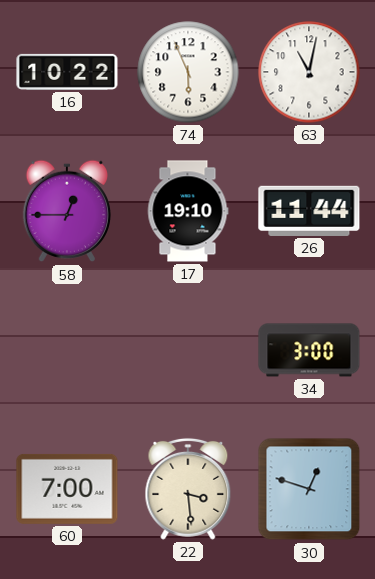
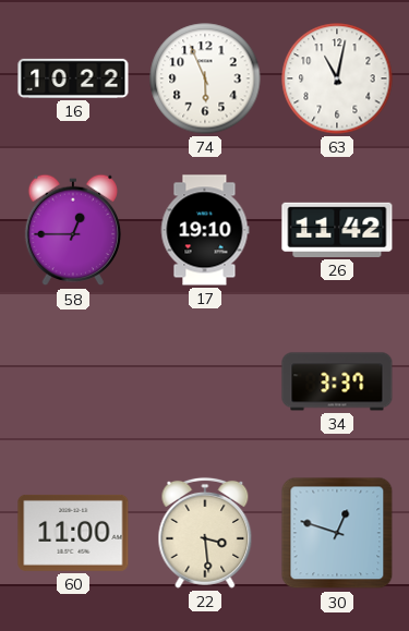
26: 11:44 -> 11:42
34: 3:00 -> 3:37
60: 7:00 -> 11:00
